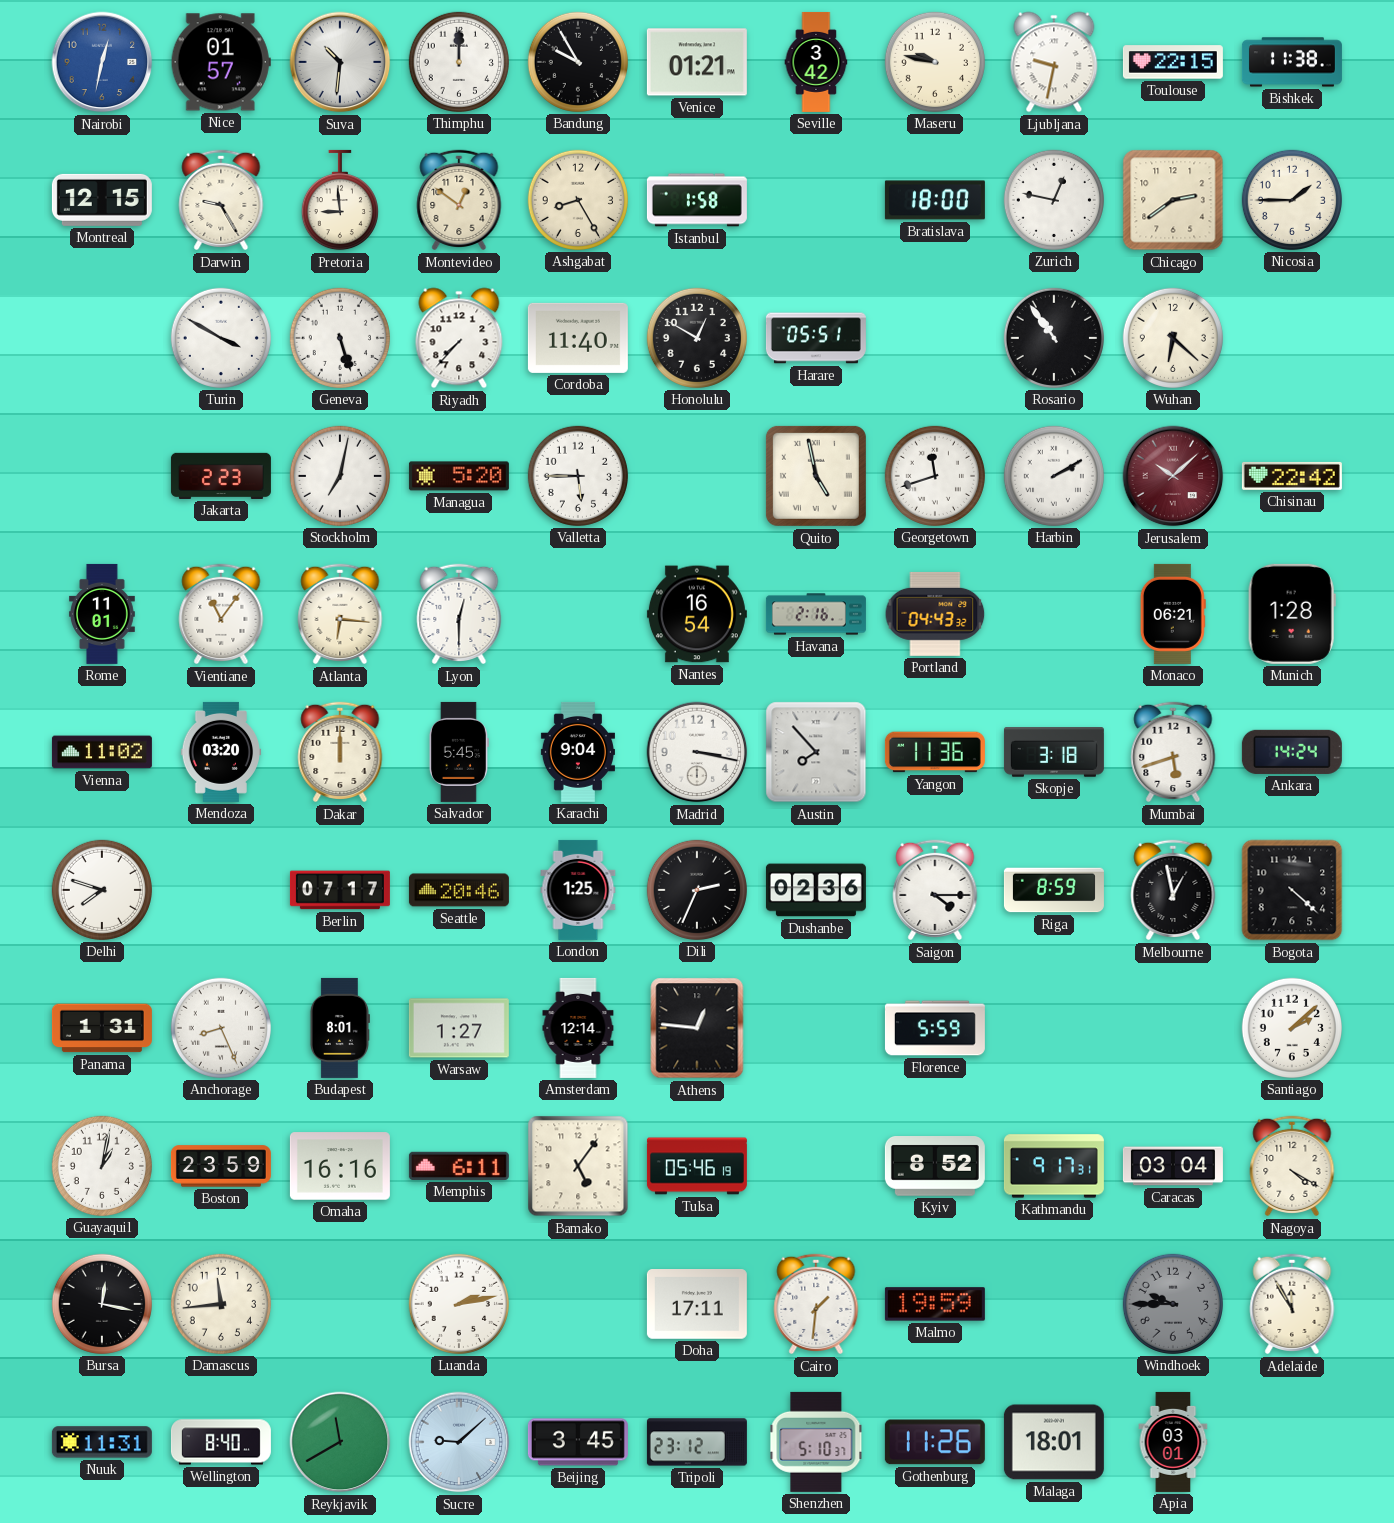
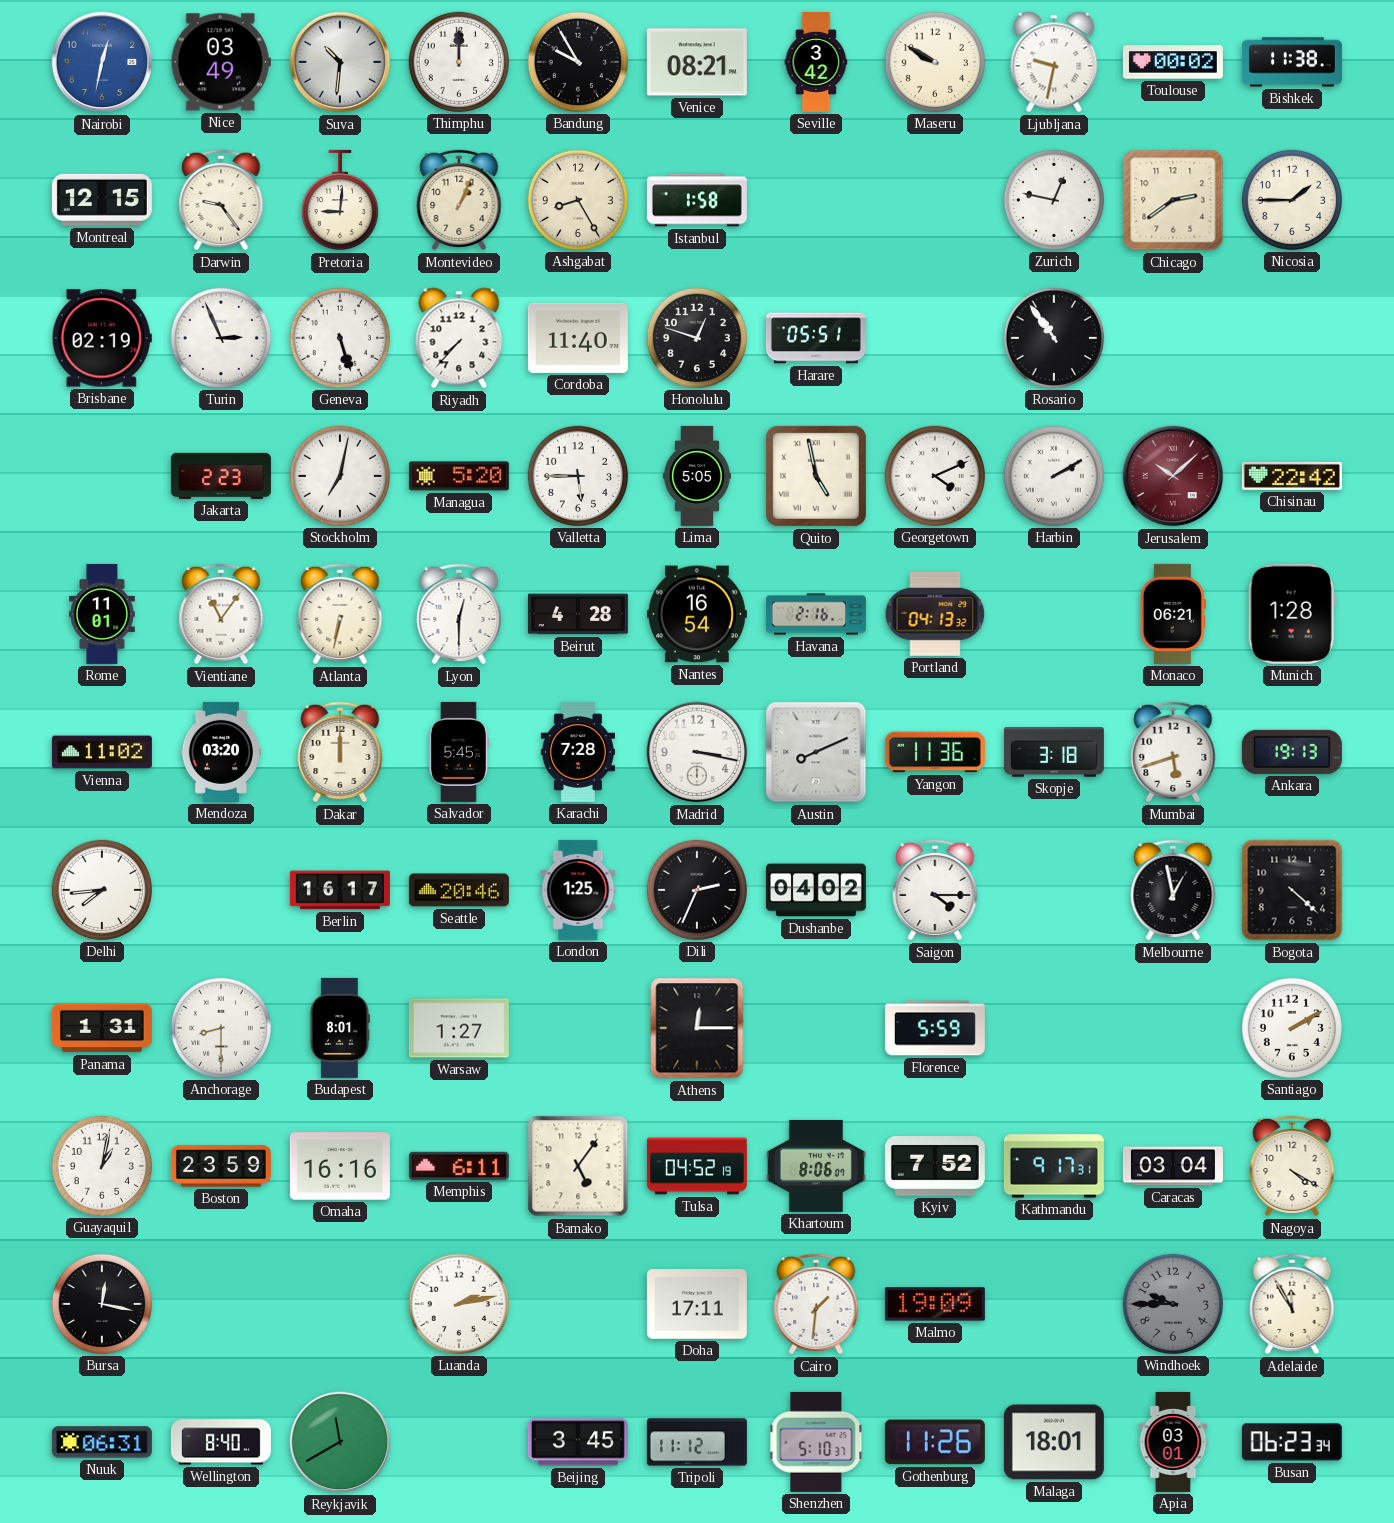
Nice: 01:57 -> 03:49
Venice: 01:21 -> 08:21
Maseru: 9:47 -> 9:50
Toulouse: 22:15 -> 00:02
Darwin: 9:25 -> 9:24
Pretoria: 8:59 -> 9:01
Montevideo: 12:51 -> 1:04
Bratislava: 18:00 -> none
Brisbane: none -> 02:19
Turin: 3:50 -> 2:56
Honolulu: 12:50 -> 12:48
Wuhan: 6:22 -> none
Lima: none -> 5:05
Georgetown: 11:42 -> 4:11
Atlanta: 6:16 -> 6:32
Beirut: none -> 4:28
Portland: 04:43 -> 04:13
Karachi: 9:04 -> 7:28
Austin: 7:53 -> 8:11
Ankara: 14:24 -> 19:13
Delhi: 7:48 -> 7:44
Berlin: 07:17 -> 16:17
Dushanbe: 02:36 -> 04:02
Riga: 8:59 -> none
Anchorage: 8:26 -> 8:30
Amsterdam: 12:14 -> none
Athens: 12:46 -> 12:15
Santiago: 2:08 -> 2:10
Tulsa: 05:46 -> 04:52
Khartoum: none -> 8:06
Kyiv: 8:52 -> 7:52
Damascus: 11:44 -> none
Malmo: 19:59 -> 19:09
Nuuk: 11:31 -> 06:31
Sucre: 9:08 -> none
Tripoli: 23:12 -> 11:12
Busan: none -> 06:23
